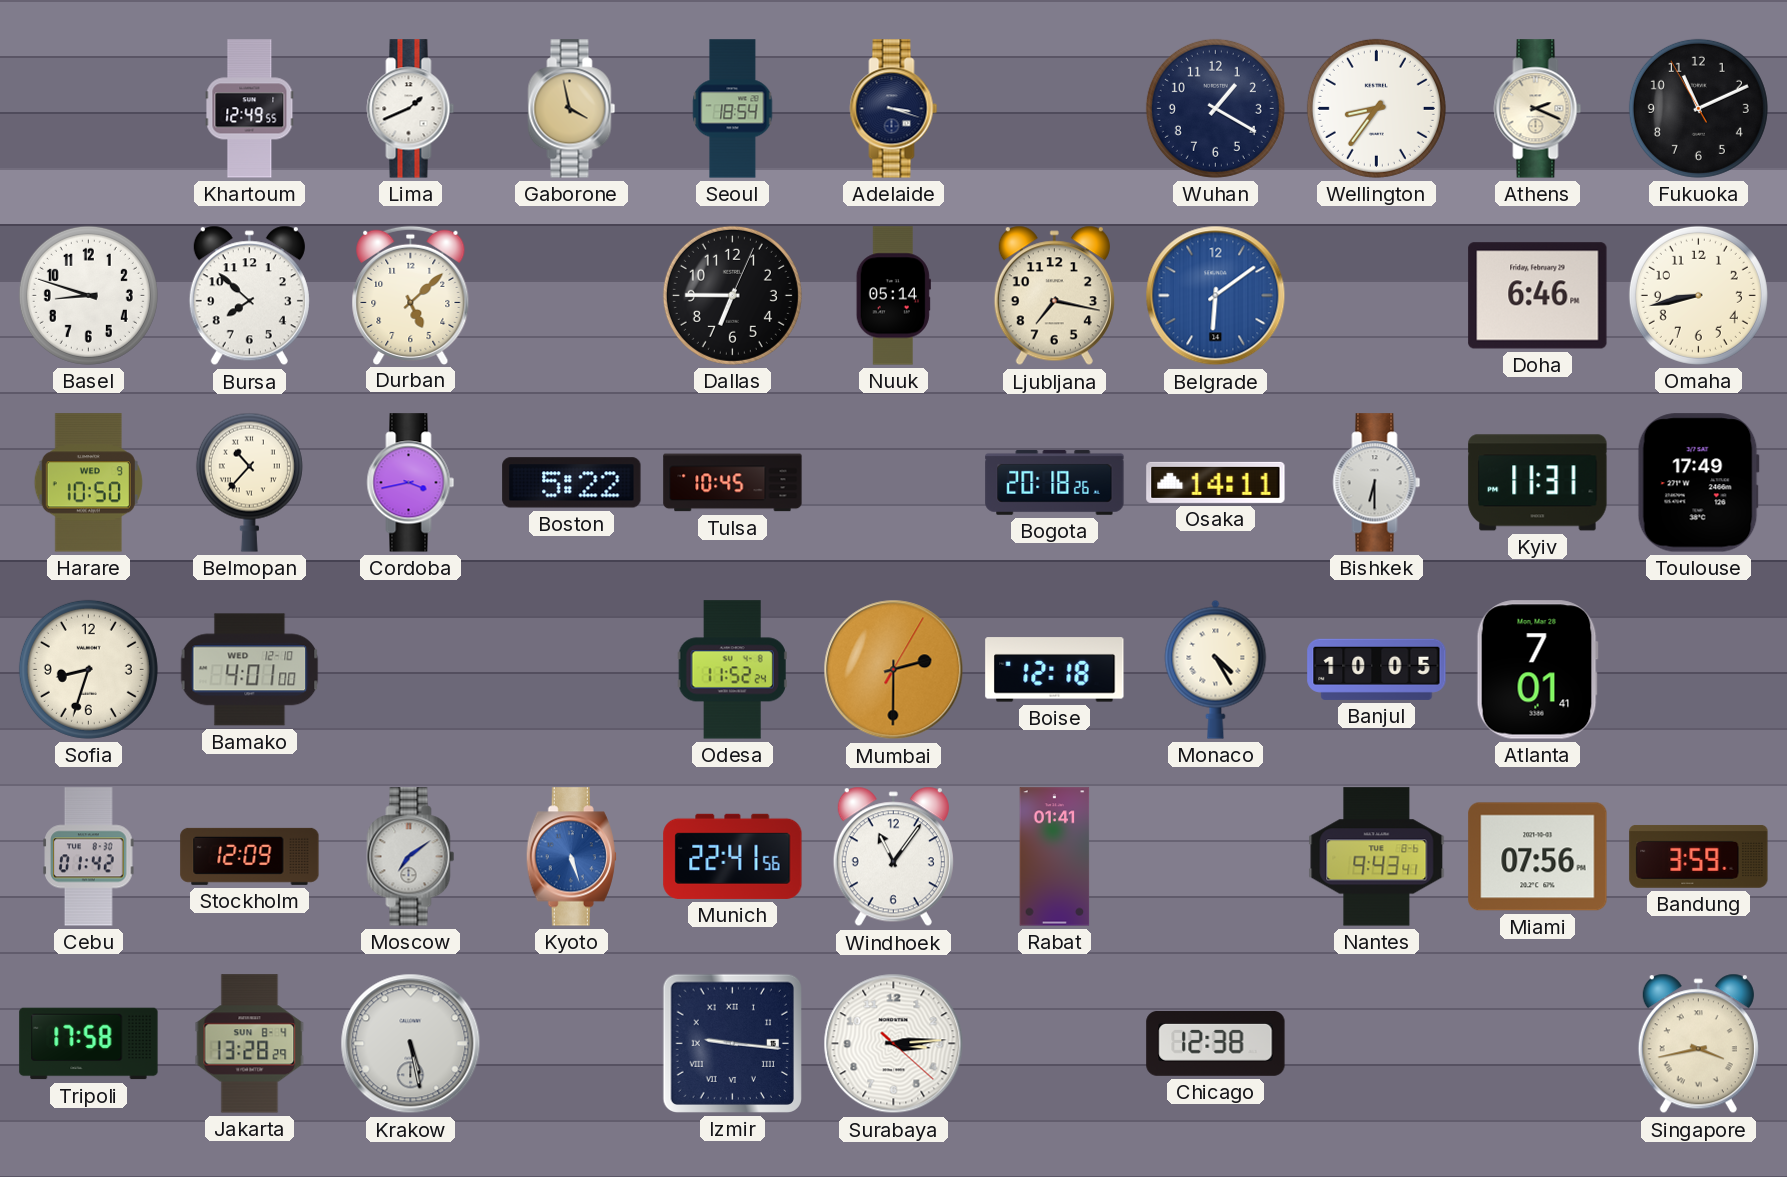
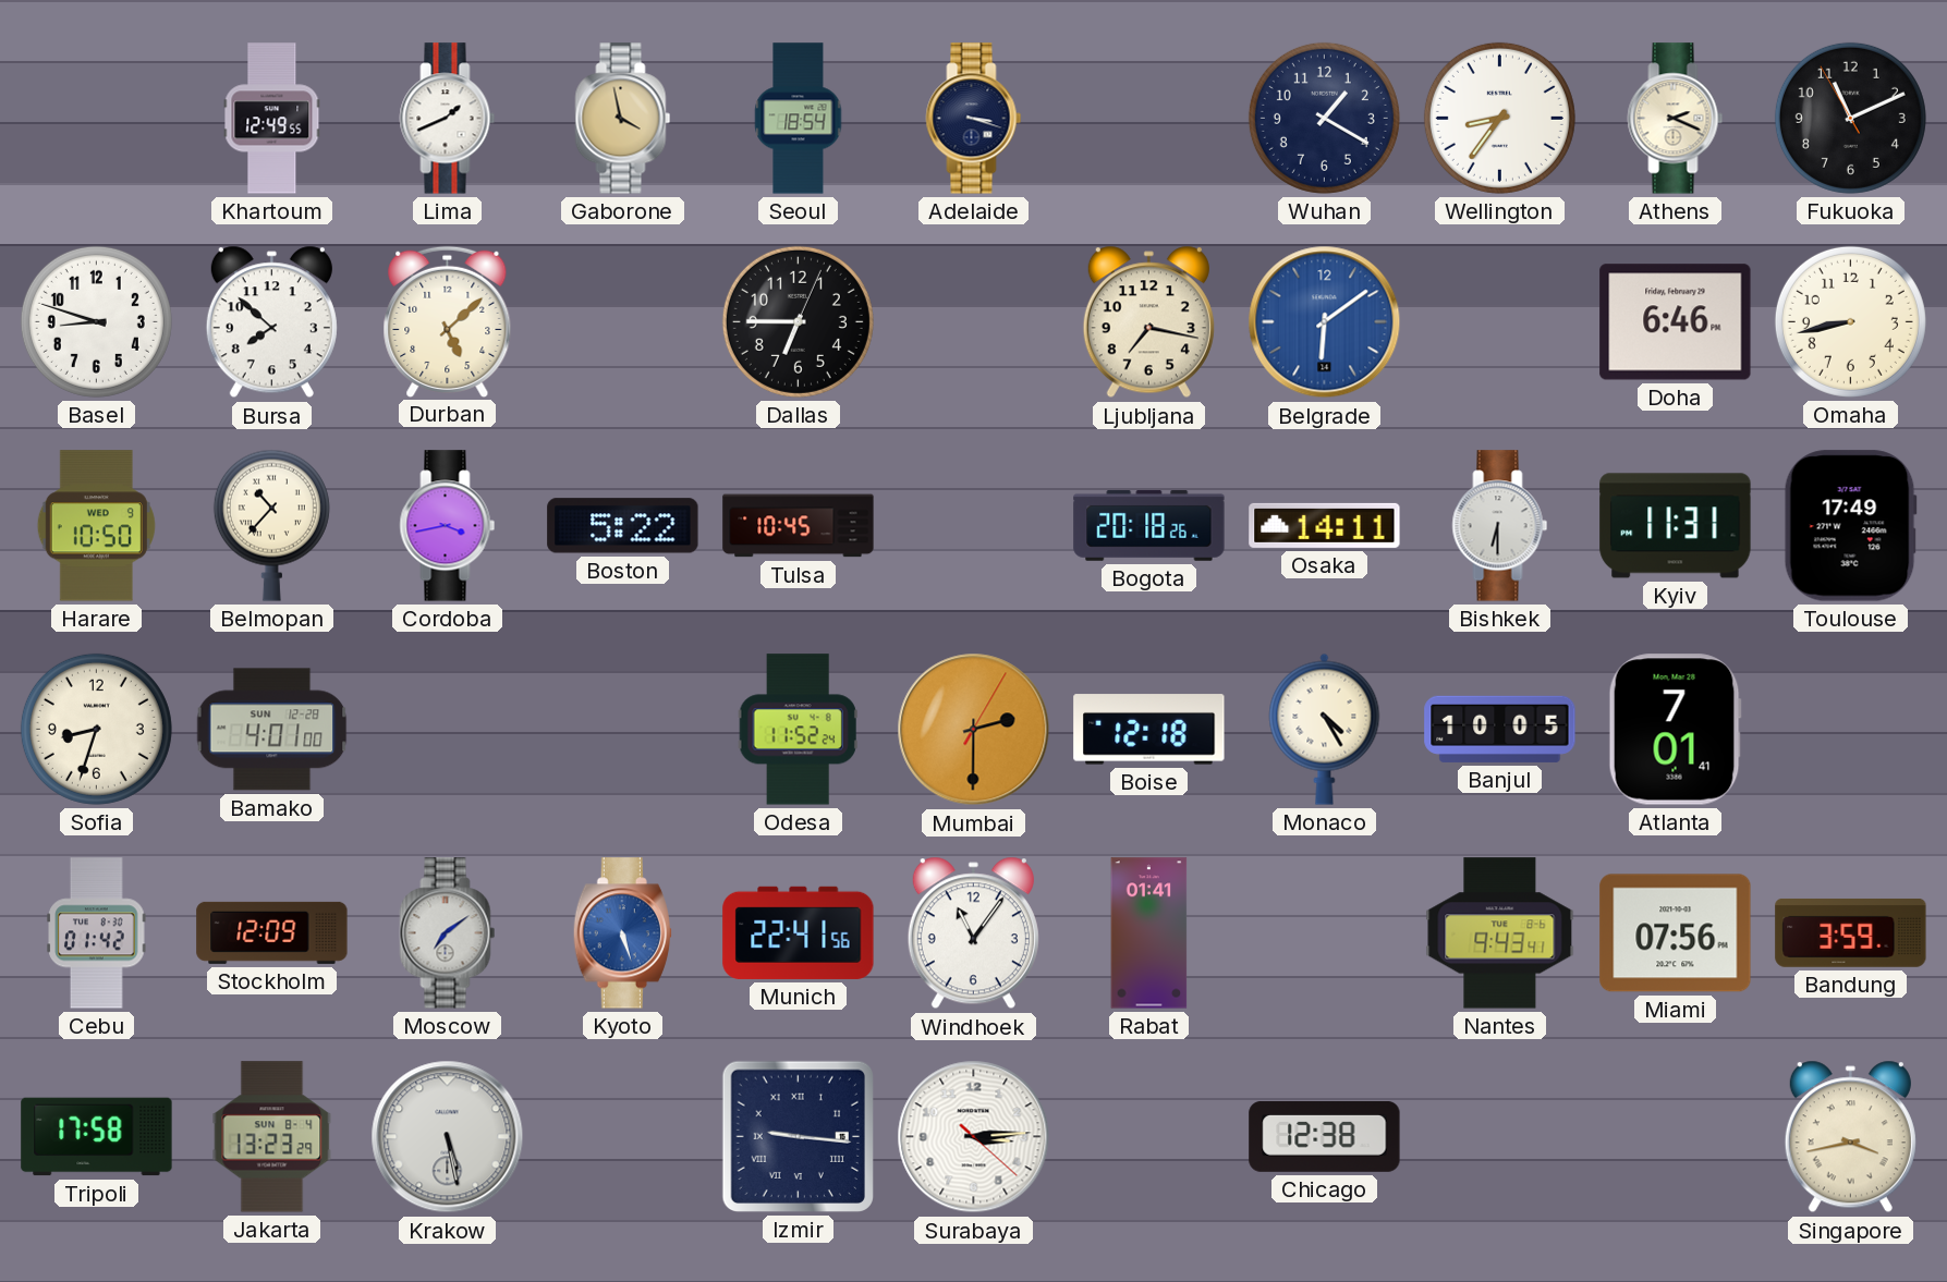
Nuuk: 05:14 -> none
Bamako date: WED 12-10 -> SUN 12-28
Jakarta: 13:28 -> 13:23
